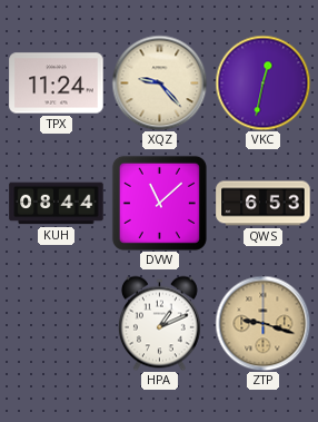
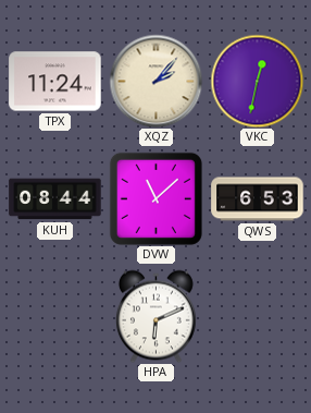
XQZ: 9:23 -> 2:07
HPA: 1:11 -> 6:11
ZTP: 9:18 -> none
